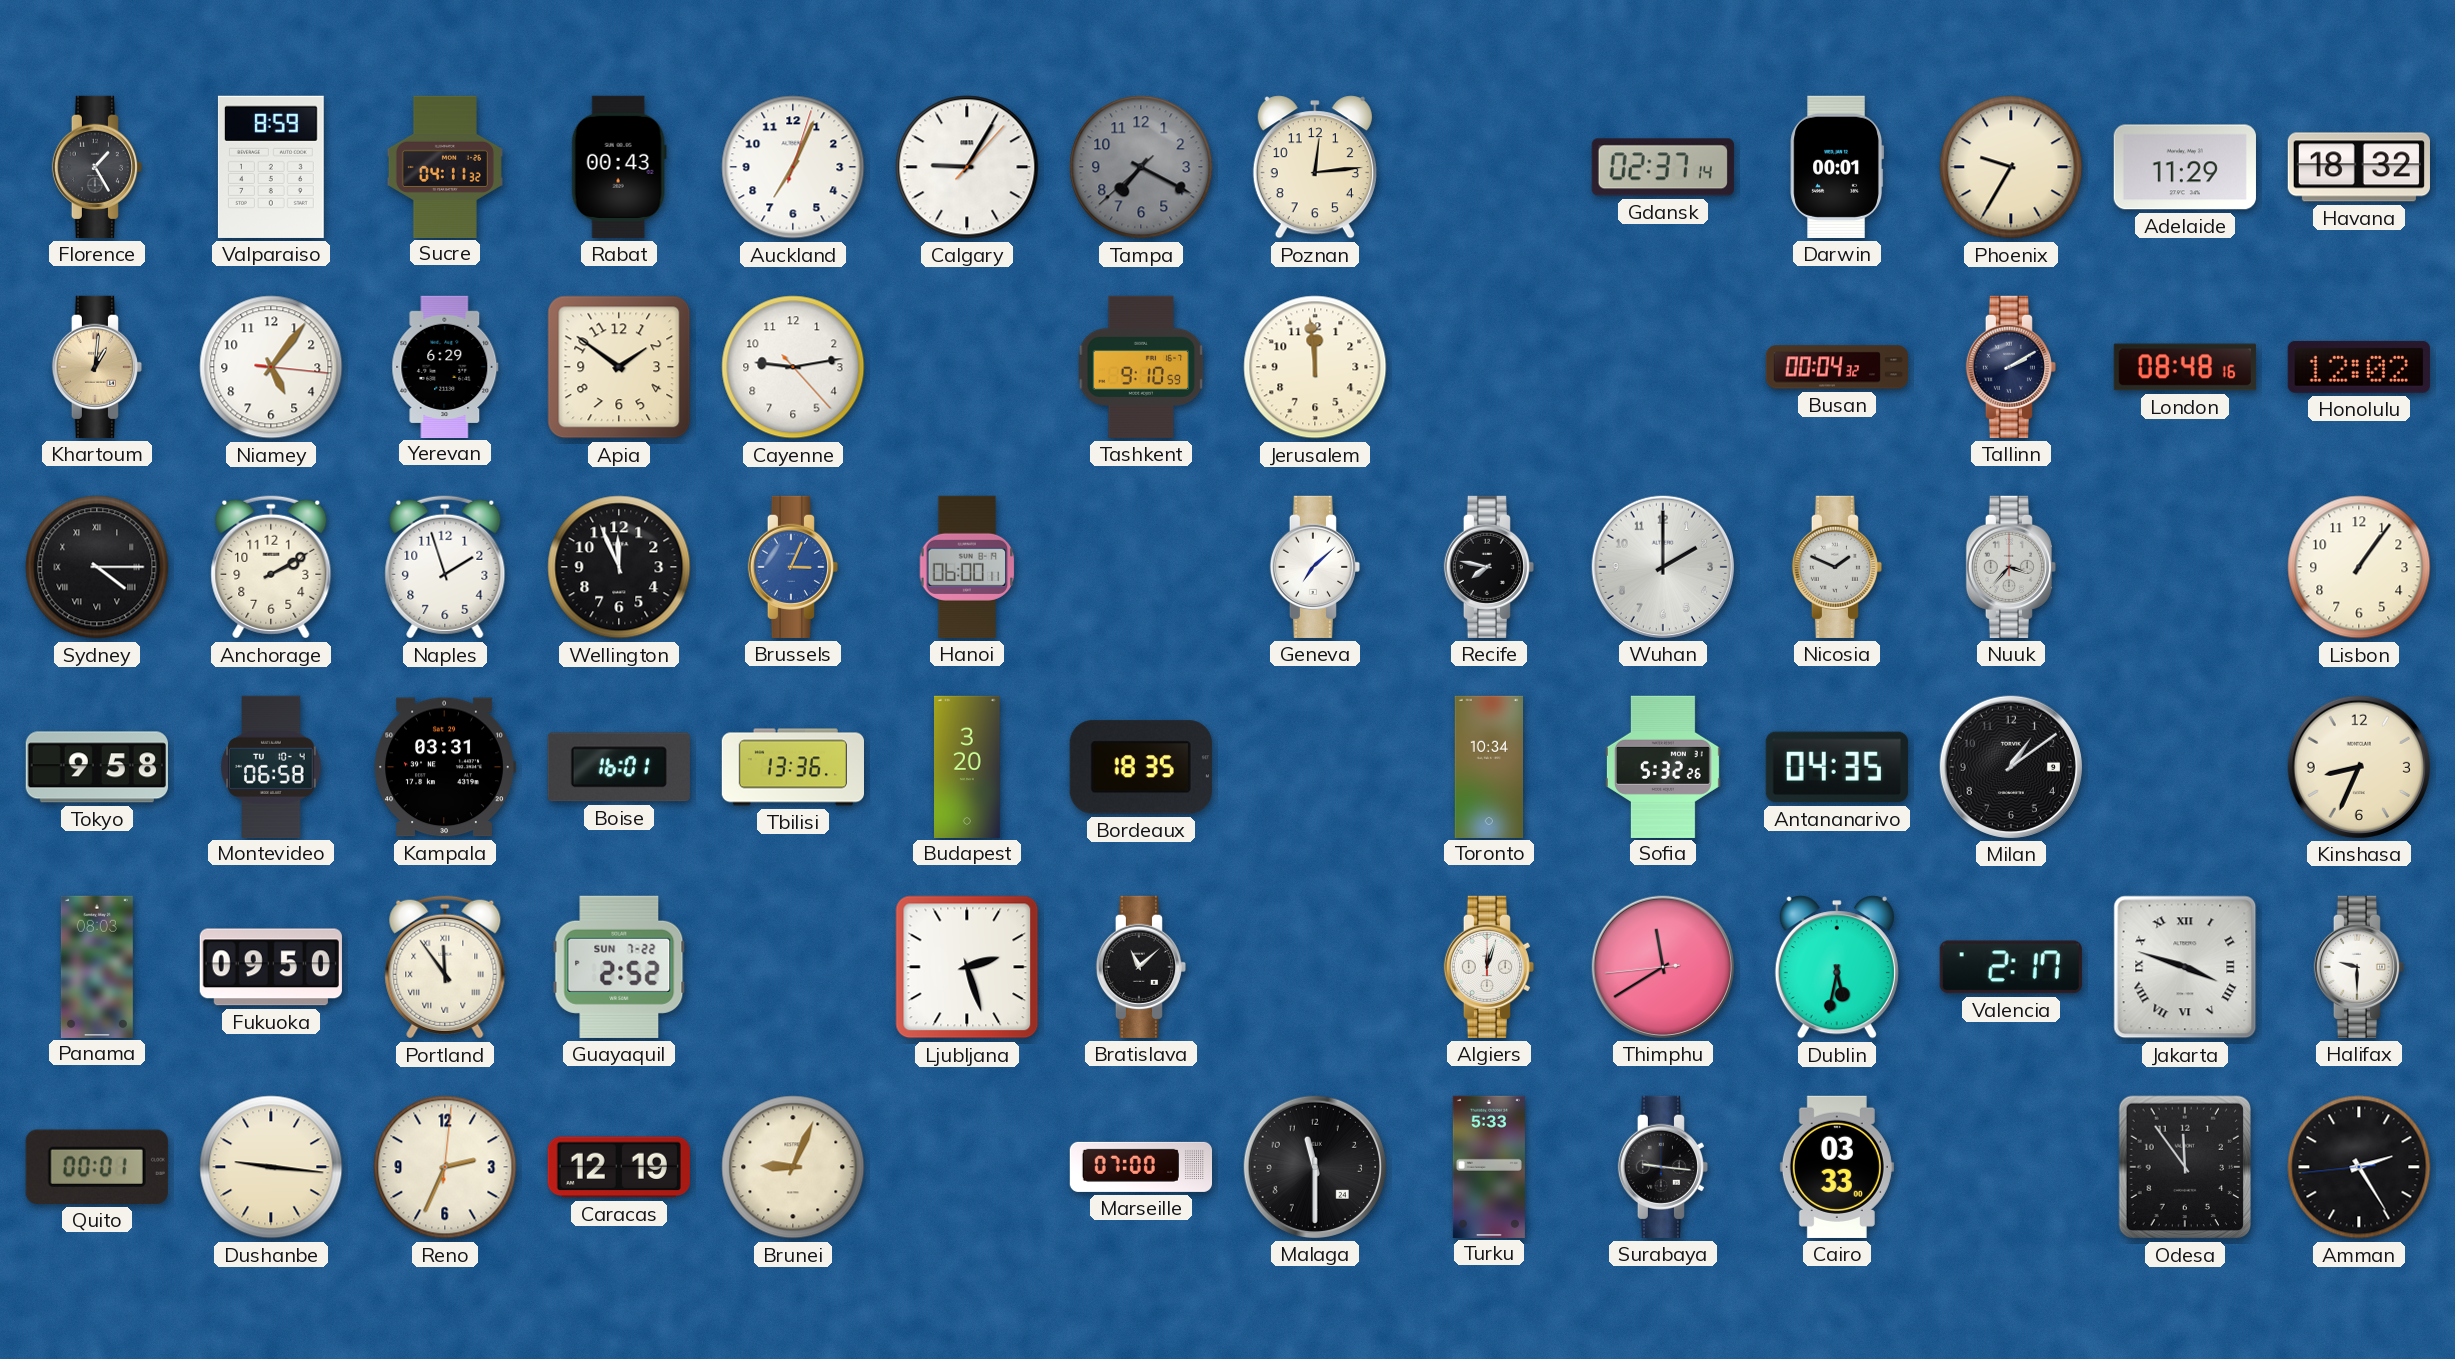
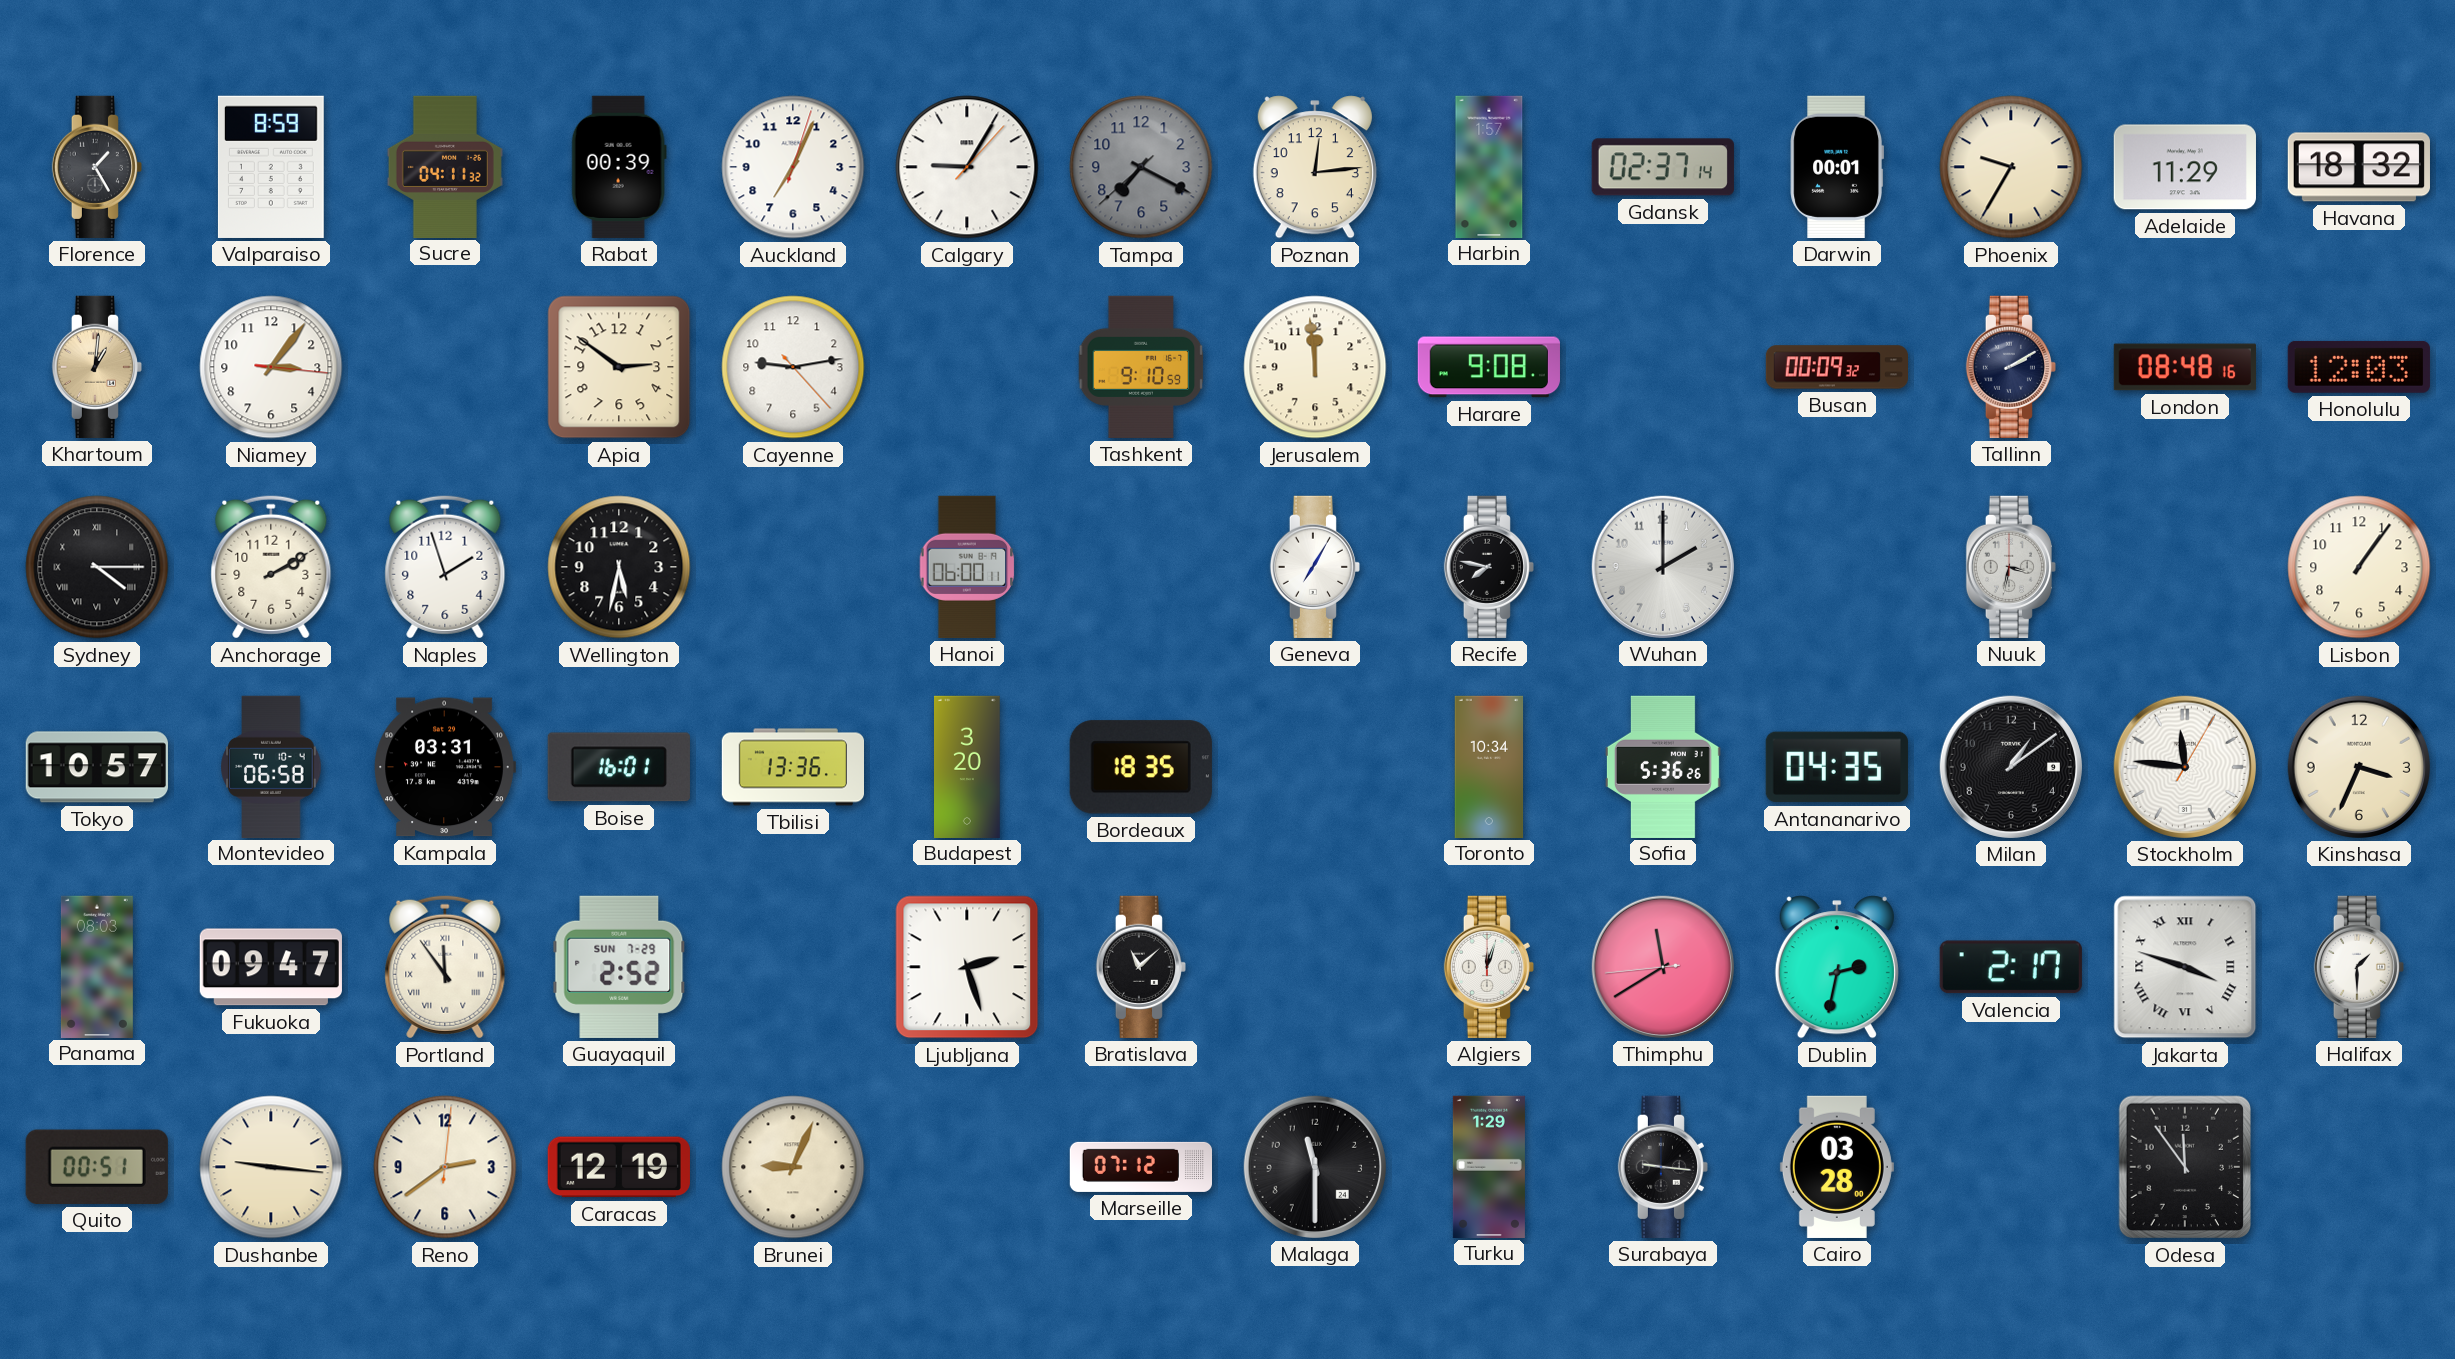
Rabat: 00:43 -> 00:39
Harbin: none -> 1:57
Niamey: 5:06 -> 3:06
Yerevan: 6:29 -> none
Apia: 1:51 -> 2:51
Harare: none -> 9:08
Busan: 00:04 -> 00:09
Honolulu: 12:02 -> 12:03
Wellington: 11:56 -> 5:32
Brussels: 3:04 -> none
Geneva: 7:08 -> 7:05
Nicosia: 1:49 -> none
Nuuk: 3:37 -> 3:32
Tokyo: 9:58 -> 10:57
Sofia: 5:32 -> 5:36
Stockholm: none -> 11:46
Kinshasa: 8:34 -> 3:34
Fukuoka: 09:50 -> 09:47
Guayaquil date: SUN 7-22 -> SUN 7-29
Dublin: 5:32 -> 2:32
Halifax: 9:30 -> 1:30
Quito: 00:01 -> 00:51
Reno: 2:34 -> 2:39
Marseille: 07:00 -> 07:12
Turku: 5:33 -> 1:29
Cairo: 03:33 -> 03:28
Amman: 2:24 -> none
